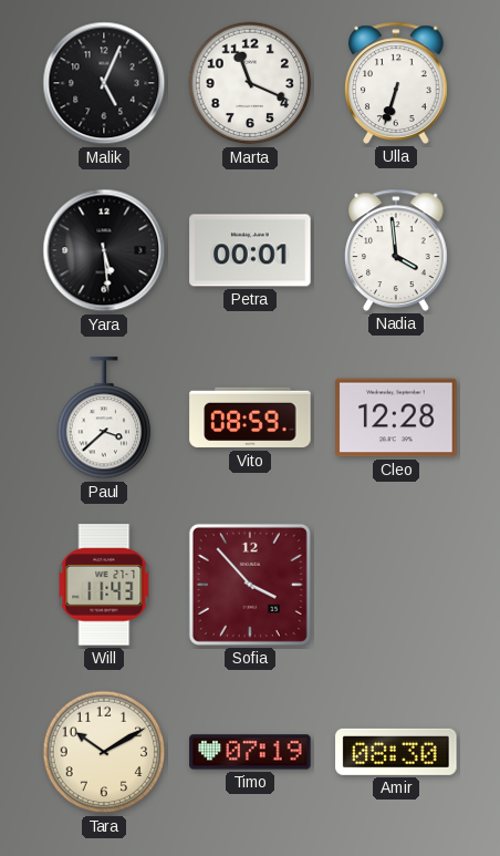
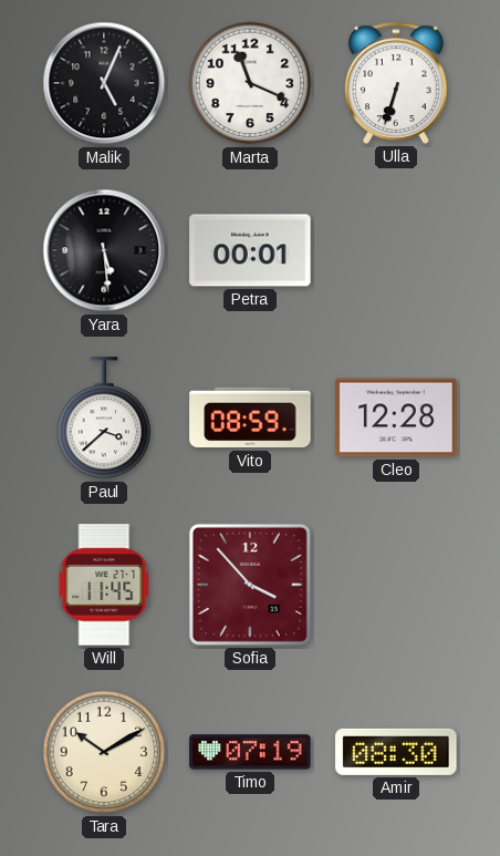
Nadia: 3:59 -> none
Will: 11:43 -> 11:45
